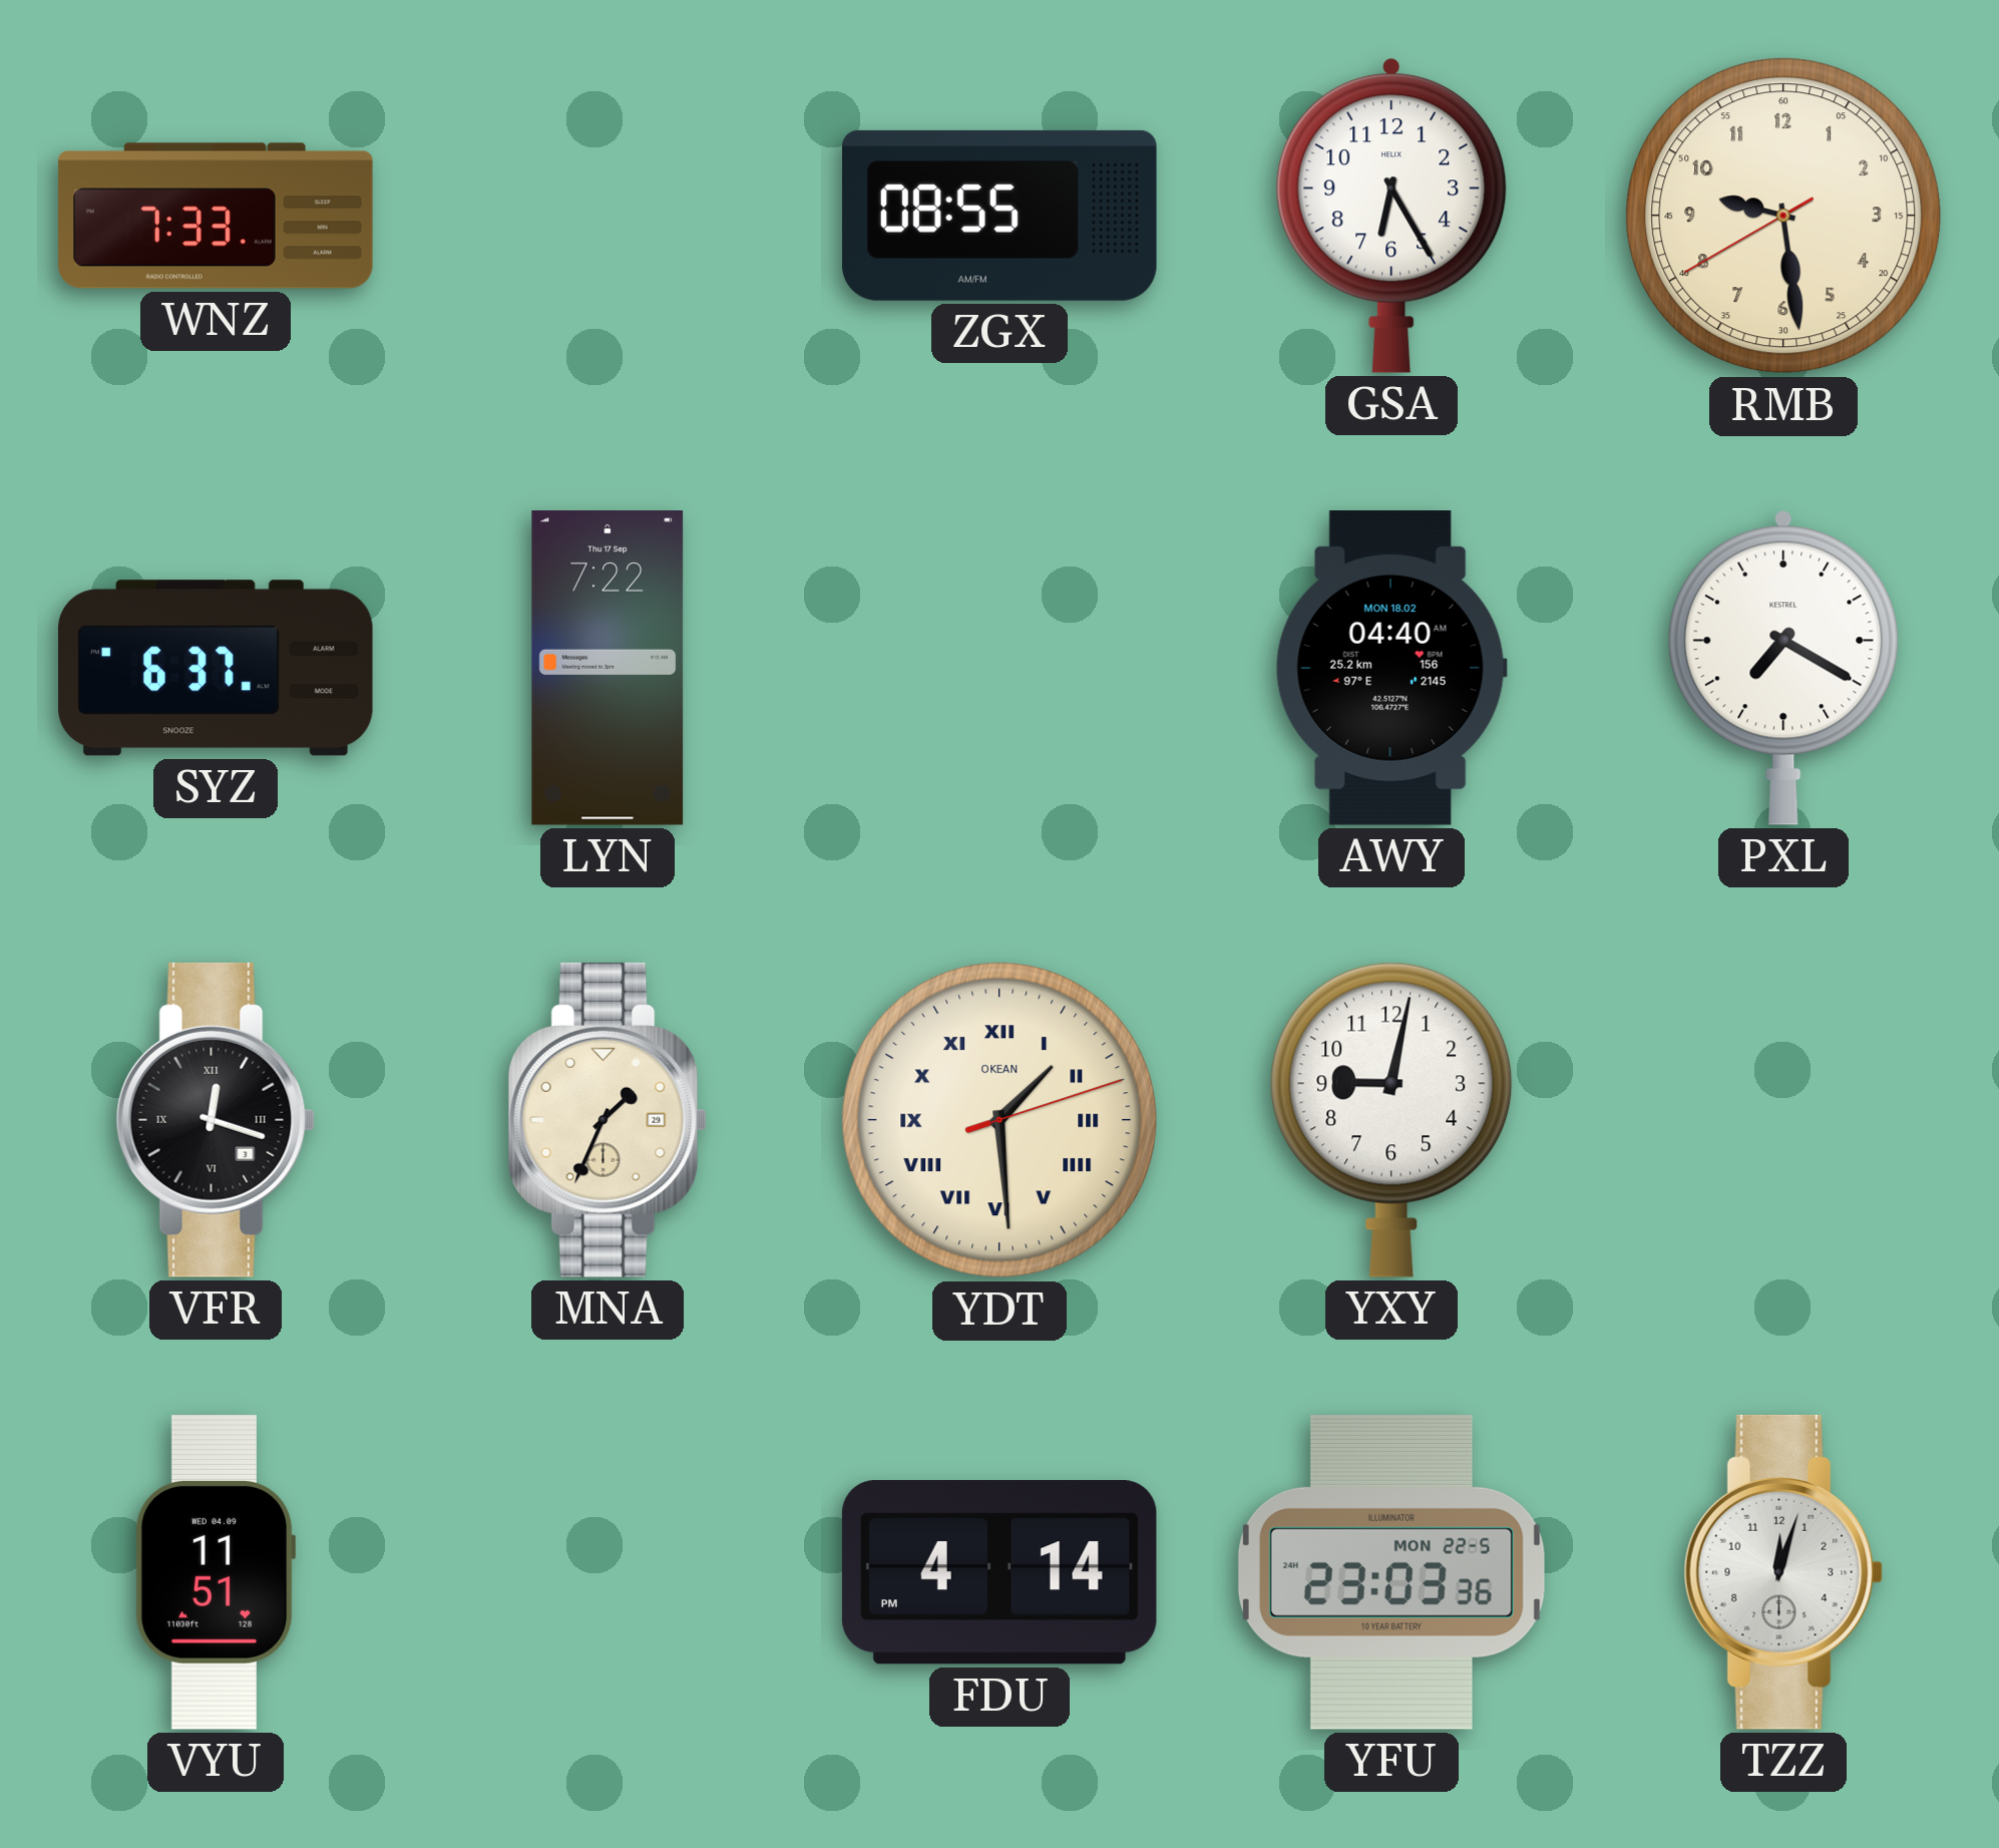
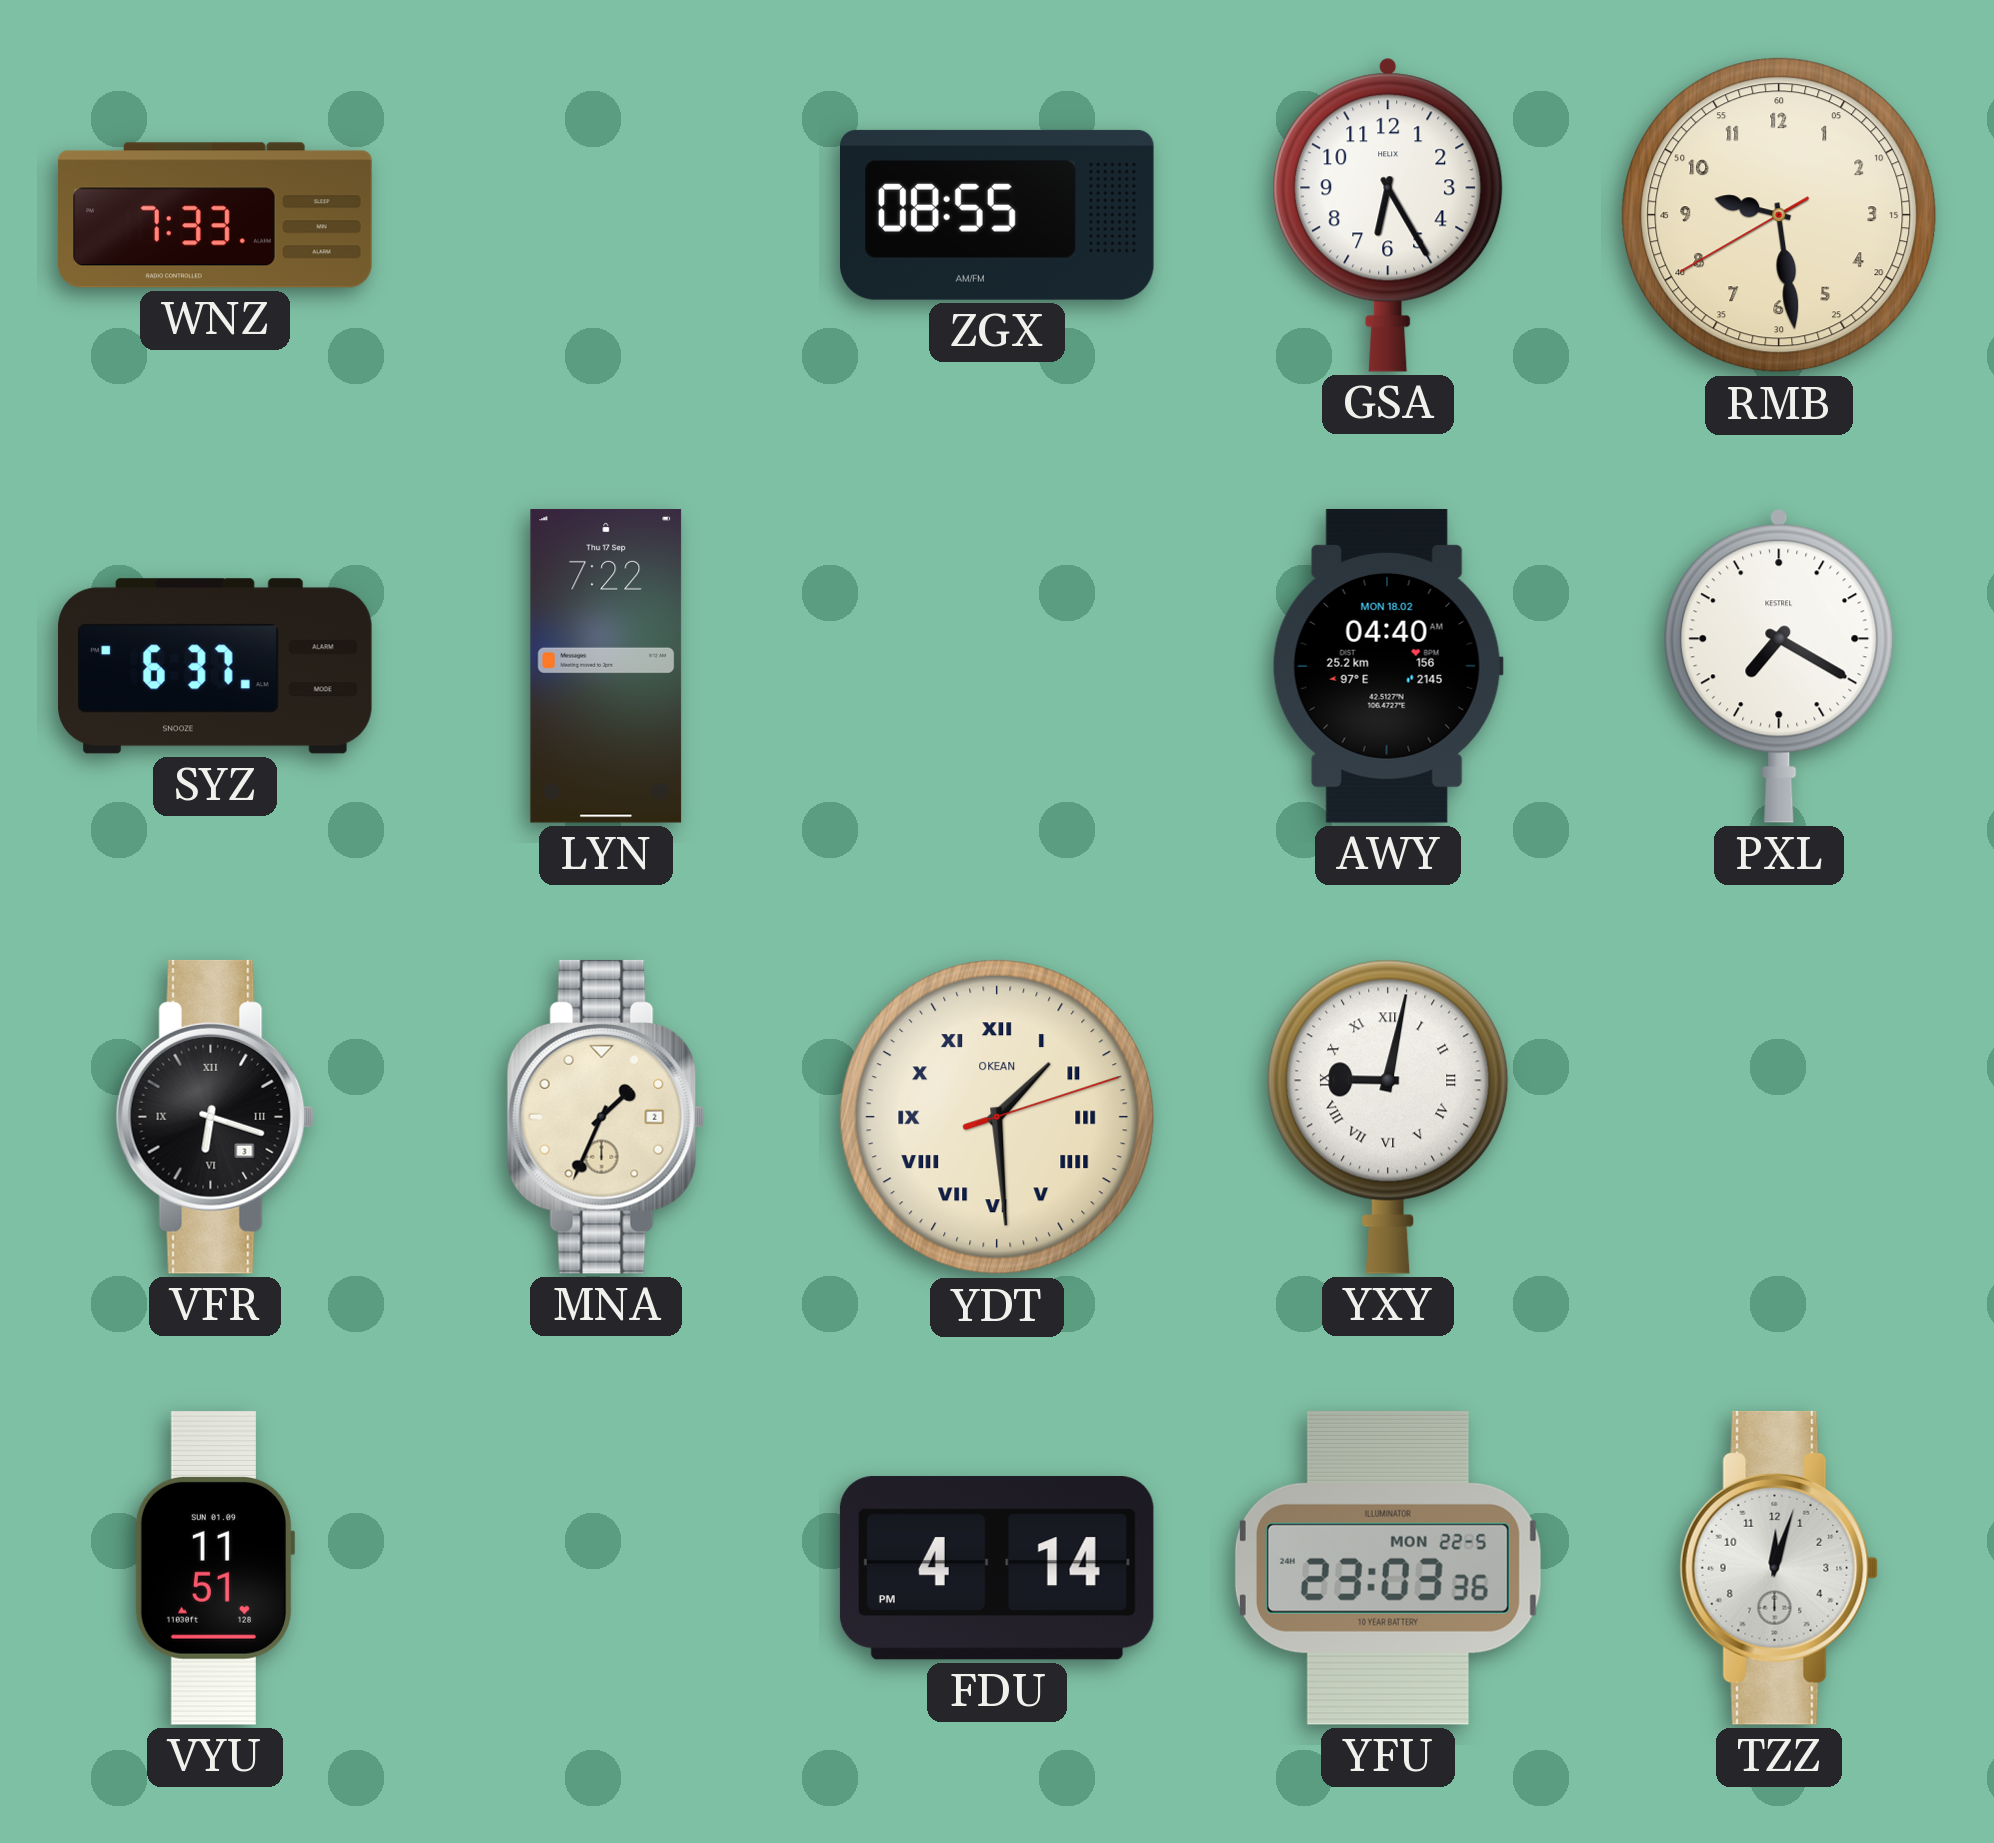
VFR: 12:18 -> 6:18
MNA date: 29 -> 2
YXY numerals: Arabic -> Roman
VYU date: WED 04.09 -> SUN 01.09
